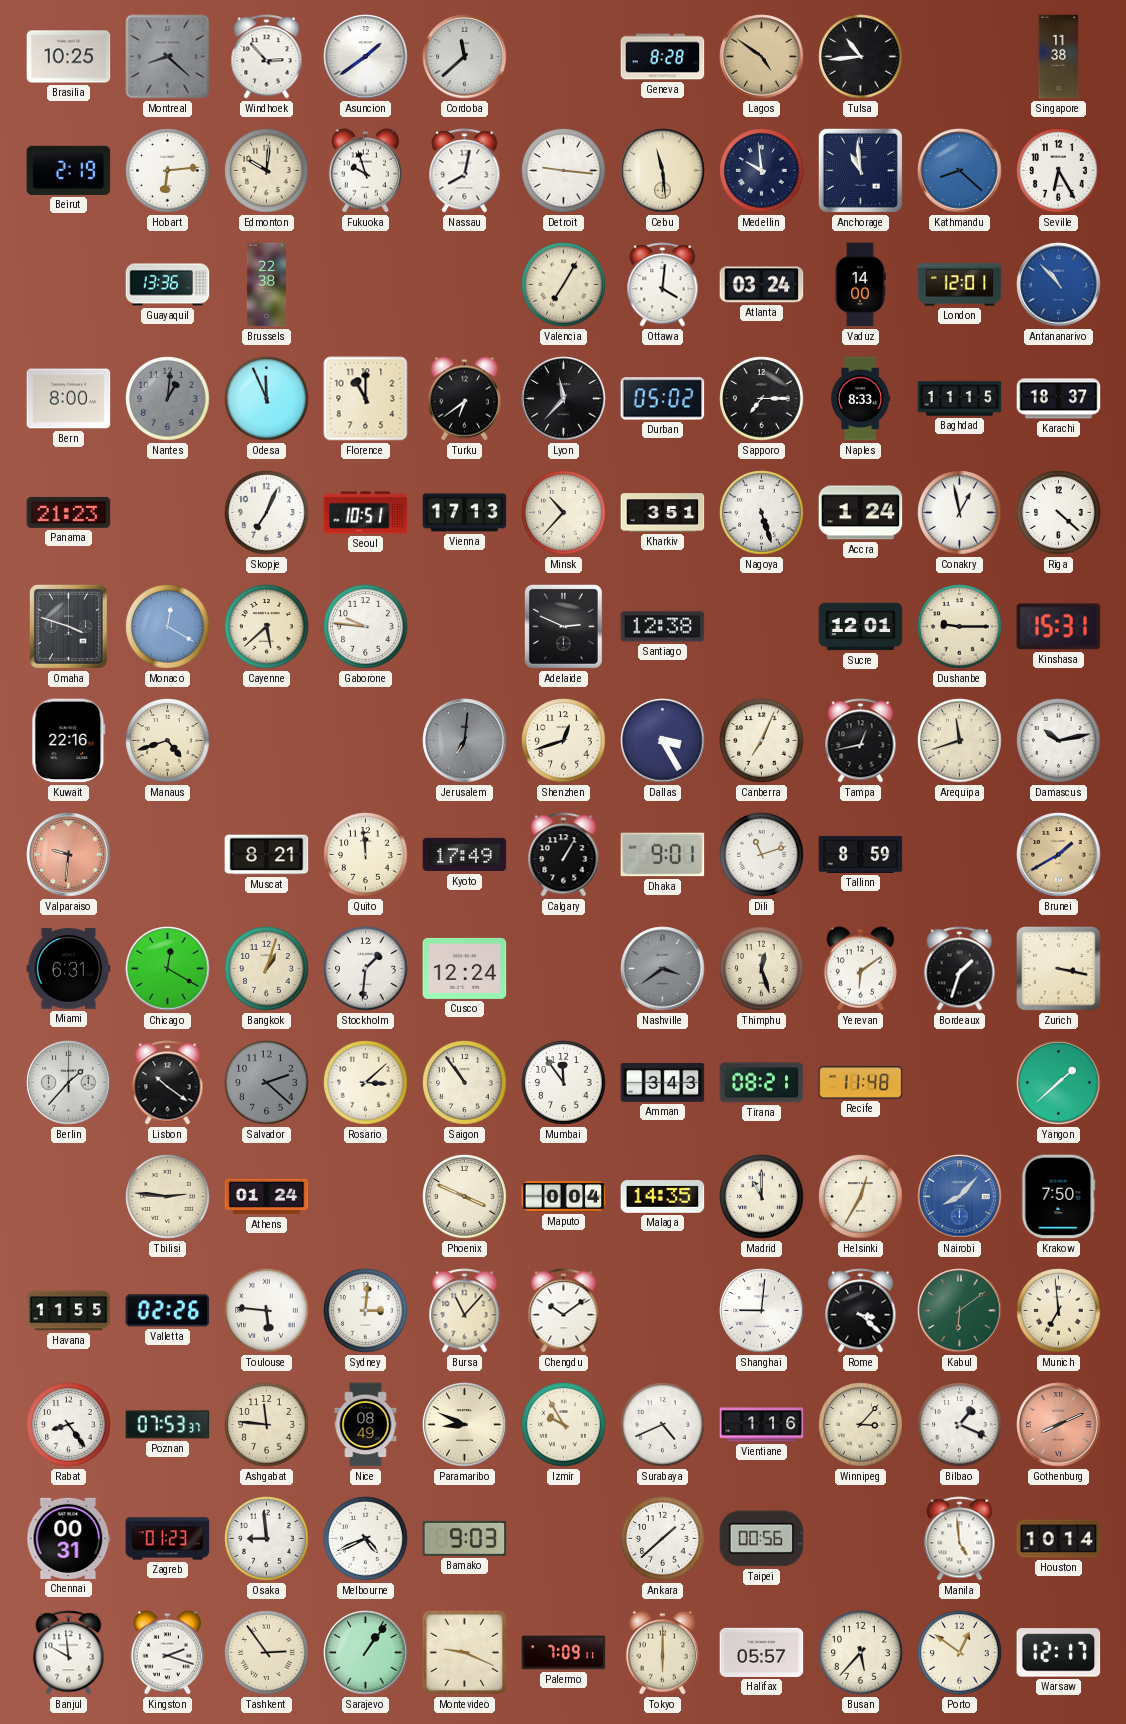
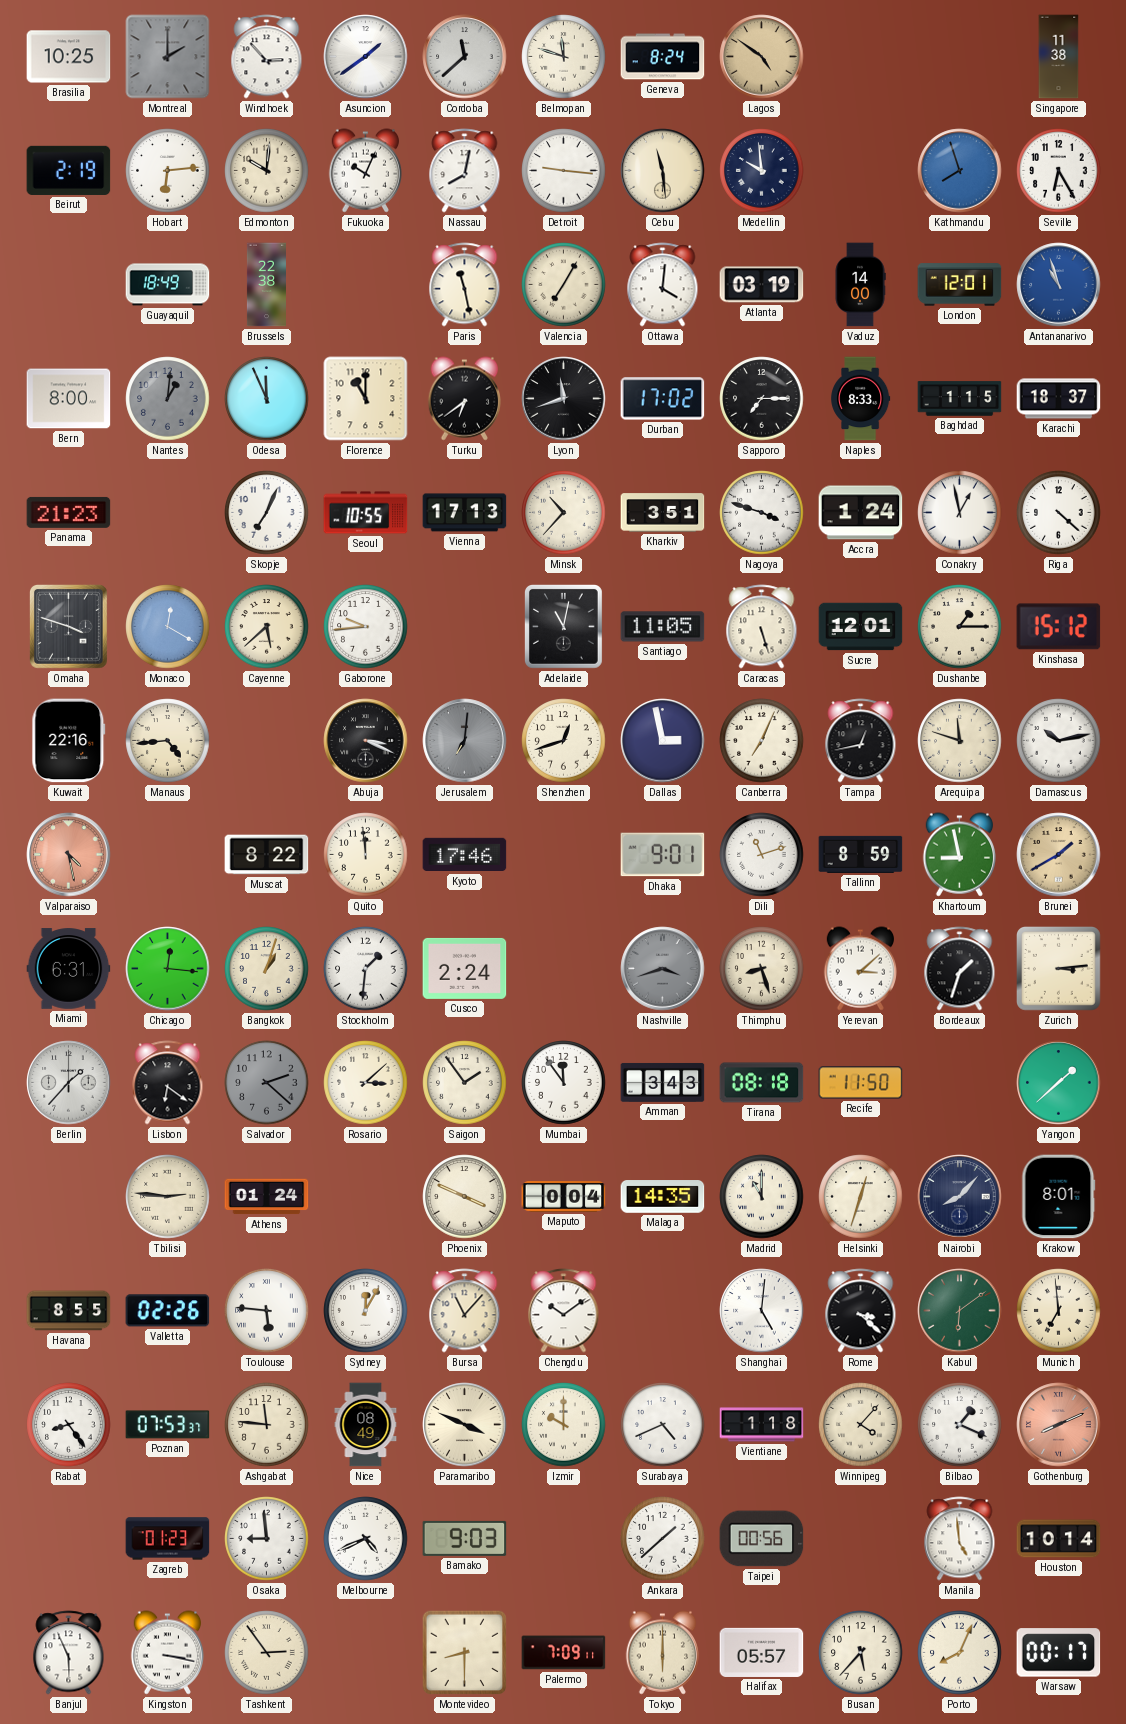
Montreal: 8:22 -> 2:00
Belmopan: none -> 11:48
Geneva: 8:28 -> 8:24
Tulsa: 10:44 -> none
Fukuoka: 9:57 -> 10:04
Anchorage: 10:59 -> none
Kathmandu: 8:22 -> 7:57
Guayaquil: 13:36 -> 18:49
Paris: none -> 11:28
Atlanta: 03:24 -> 03:19
Antananarivo: 10:53 -> 10:57
Lyon: 11:37 -> 11:42
Durban: 05:02 -> 17:02
Baghdad: 11:15 -> 1:15
Seoul: 10:51 -> 10:55
Nagoya: 5:27 -> 3:48
Gaborone: 9:46 -> 9:44
Adelaide: 2:49 -> 11:02
Santiago: 12:38 -> 11:05
Caracas: none -> 5:27
Dushanbe: 9:15 -> 1:15
Kinshasa: 15:31 -> 15:12
Manaus: 4:42 -> 4:44
Abuja: none -> 3:19
Dallas: 3:25 -> 2:58
Arequipa: 11:42 -> 11:48
Valparaiso: 9:31 -> 4:28
Muscat: 8:21 -> 8:22
Kyoto: 17:49 -> 17:46
Calgary: 1:05 -> none
Khartoum: none -> 8:58
Chicago: 12:20 -> 12:16
Cusco: 12:24 -> 2:24
Nashville: 3:39 -> 3:42
Thimphu: 12:27 -> 8:27
Yerevan: 6:09 -> 3:08
Zurich: 3:17 -> 3:14
Lisbon: 10:21 -> 6:21
Saigon: 10:54 -> 1:54
Tirana: 08:21 -> 08:18
Recife: 11:48 -> 11:50
Helsinki: 12:35 -> 12:33
Nairobi dial: blue -> navy
Krakow: 7:50 -> 8:01
Havana: 11:55 -> 8:55
Sydney: 3:01 -> 12:05
Shanghai: 9:01 -> 5:01
Paramaribo: 8:49 -> 3:49
Izmir: 9:55 -> 10:00
Vientiane: 1:16 -> 1:18
Winnipeg: 3:07 -> 4:07
Chennai: 00:31 -> none
Banjul: 9:59 -> 5:56
Kingston: 2:18 -> 3:17
Sarajevo: 1:06 -> none
Montevideo: 9:19 -> 8:30
Porto: 12:51 -> 8:04
Warsaw: 12:17 -> 00:17
